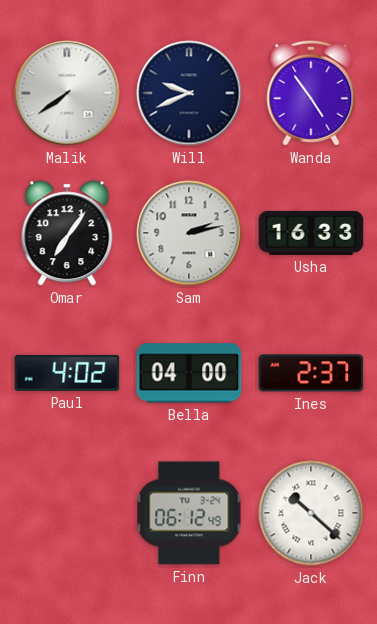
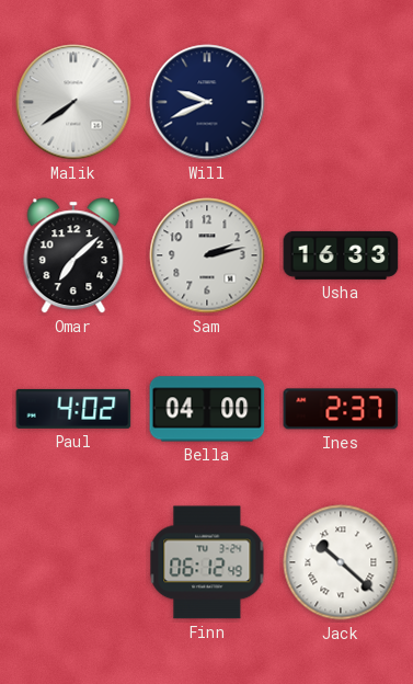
Wanda: 4:54 -> none
Omar: 7:06 -> 7:08
